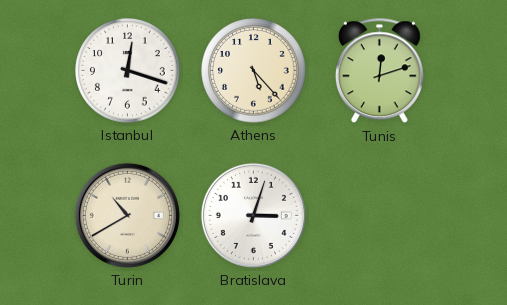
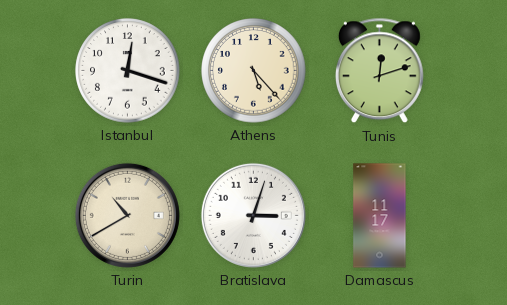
Damascus: none -> 11:17
